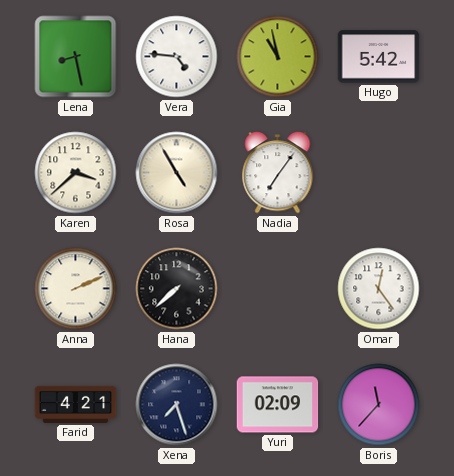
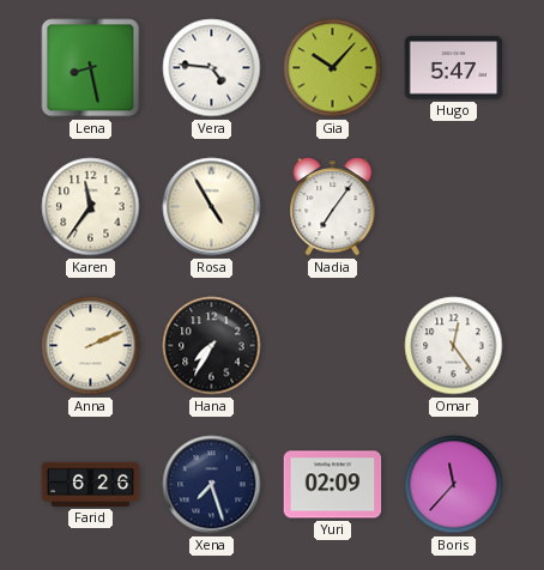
Gia: 10:58 -> 10:07
Hugo: 5:42 -> 5:47
Karen: 3:38 -> 11:36
Hana: 7:38 -> 7:35
Farid: 4:21 -> 6:26
